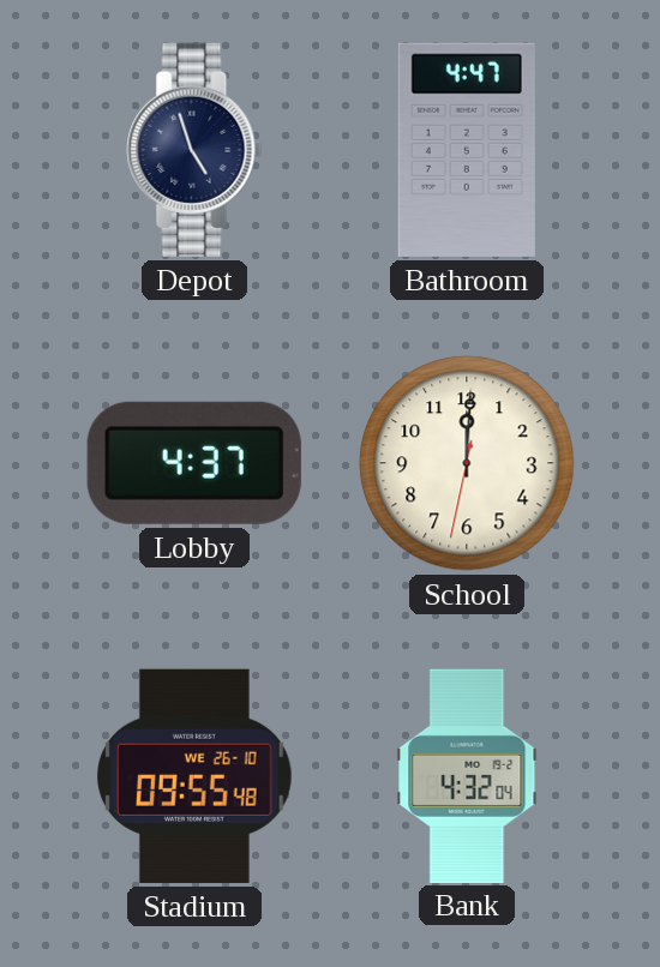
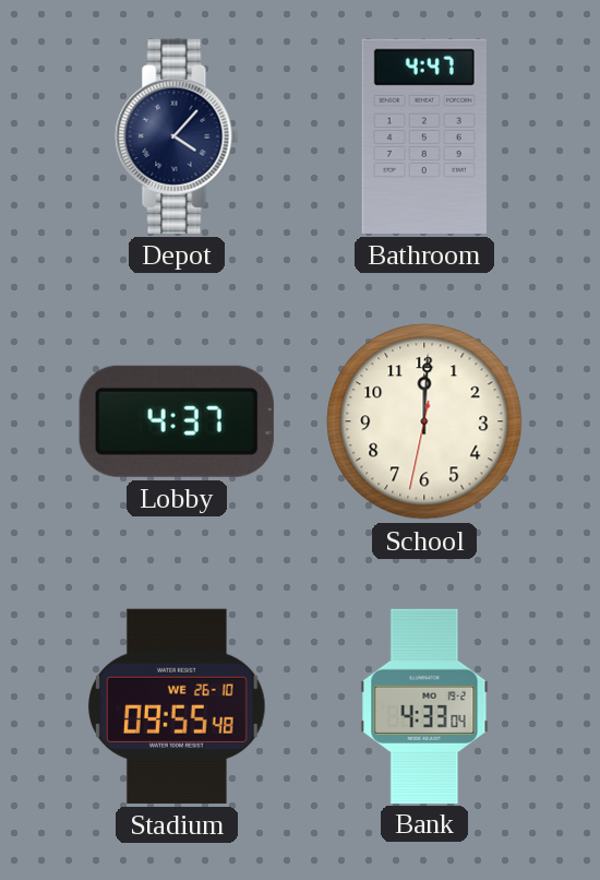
Depot: 4:57 -> 4:07
Bank: 4:32 -> 4:33
